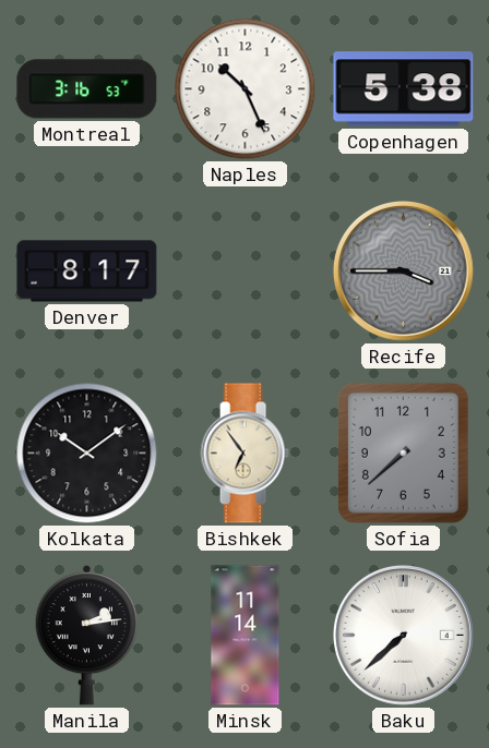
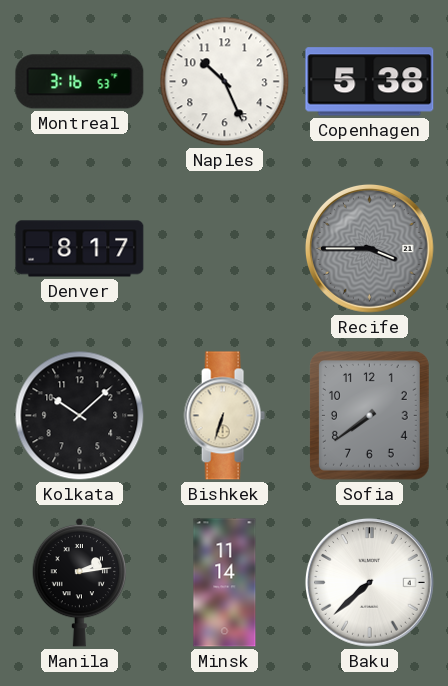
Kolkata: 10:09 -> 10:08
Bishkek: 6:54 -> 6:33
Sofia: 7:38 -> 7:39
